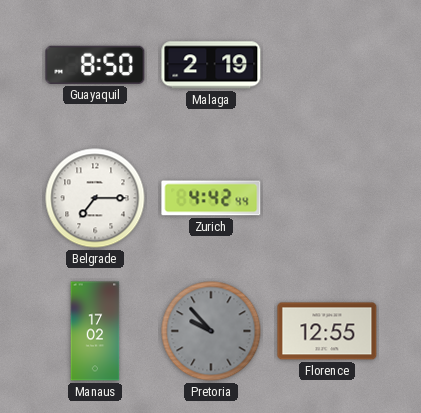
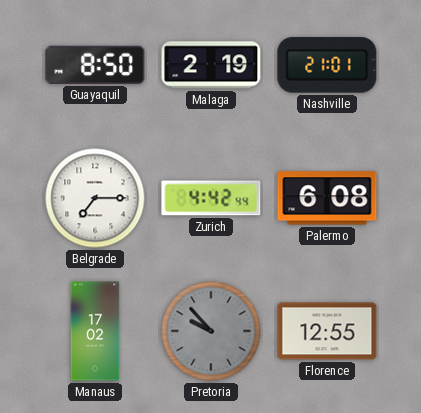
Nashville: none -> 21:01
Palermo: none -> 6:08
